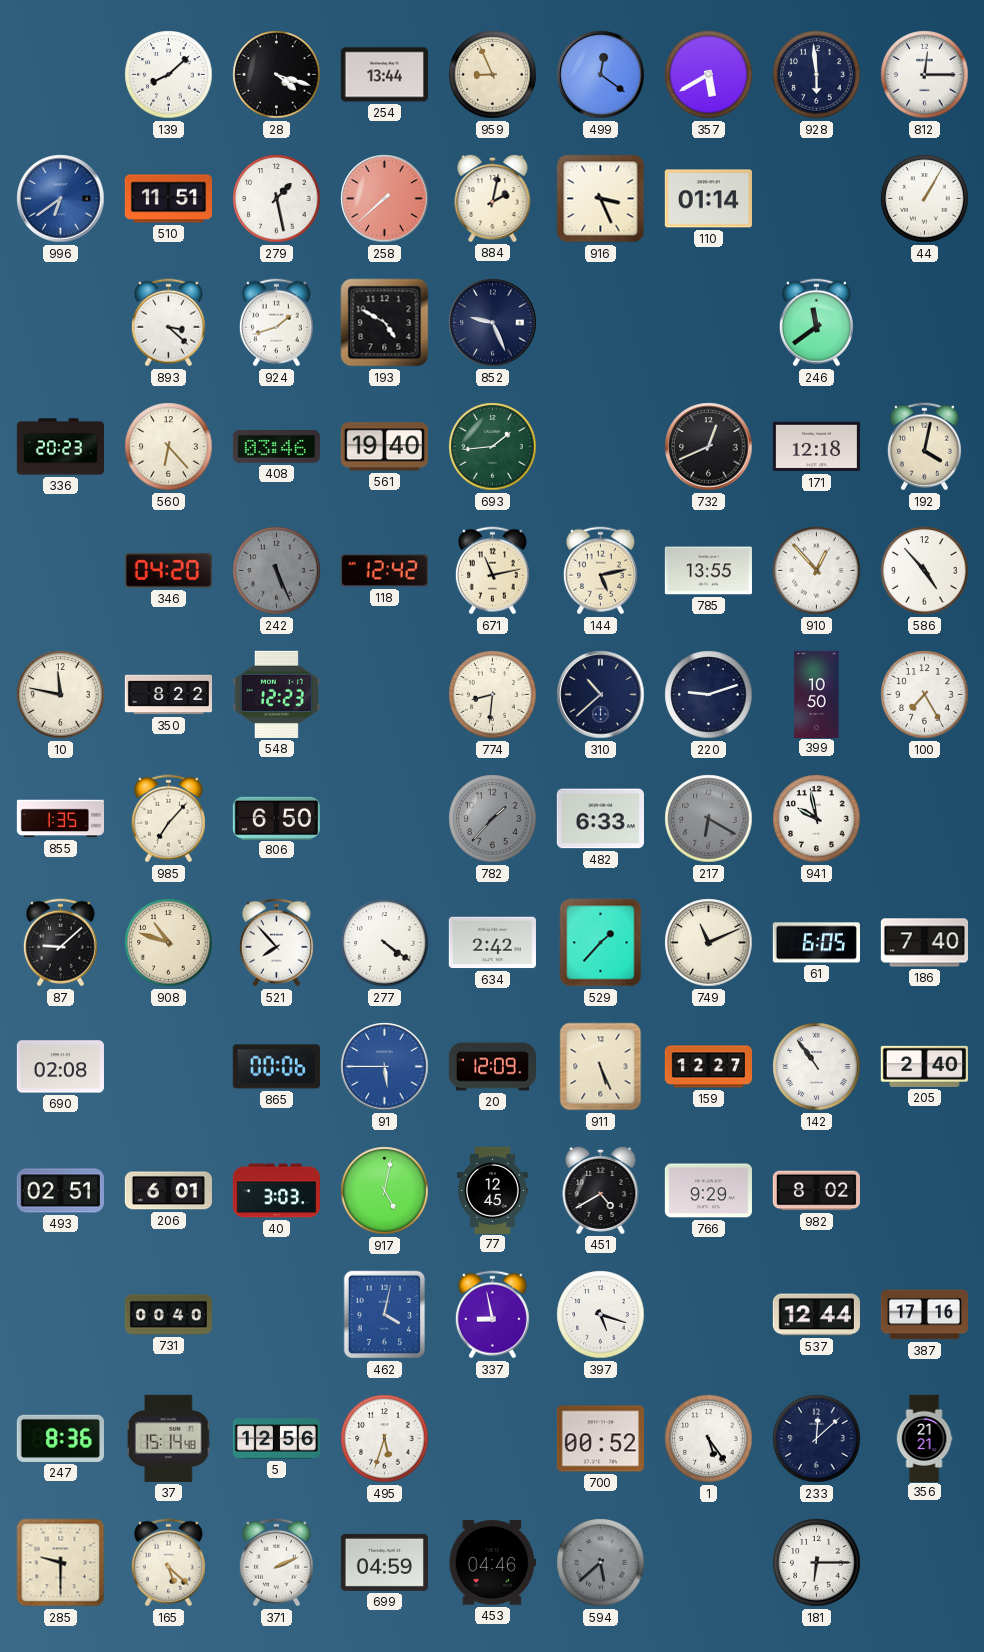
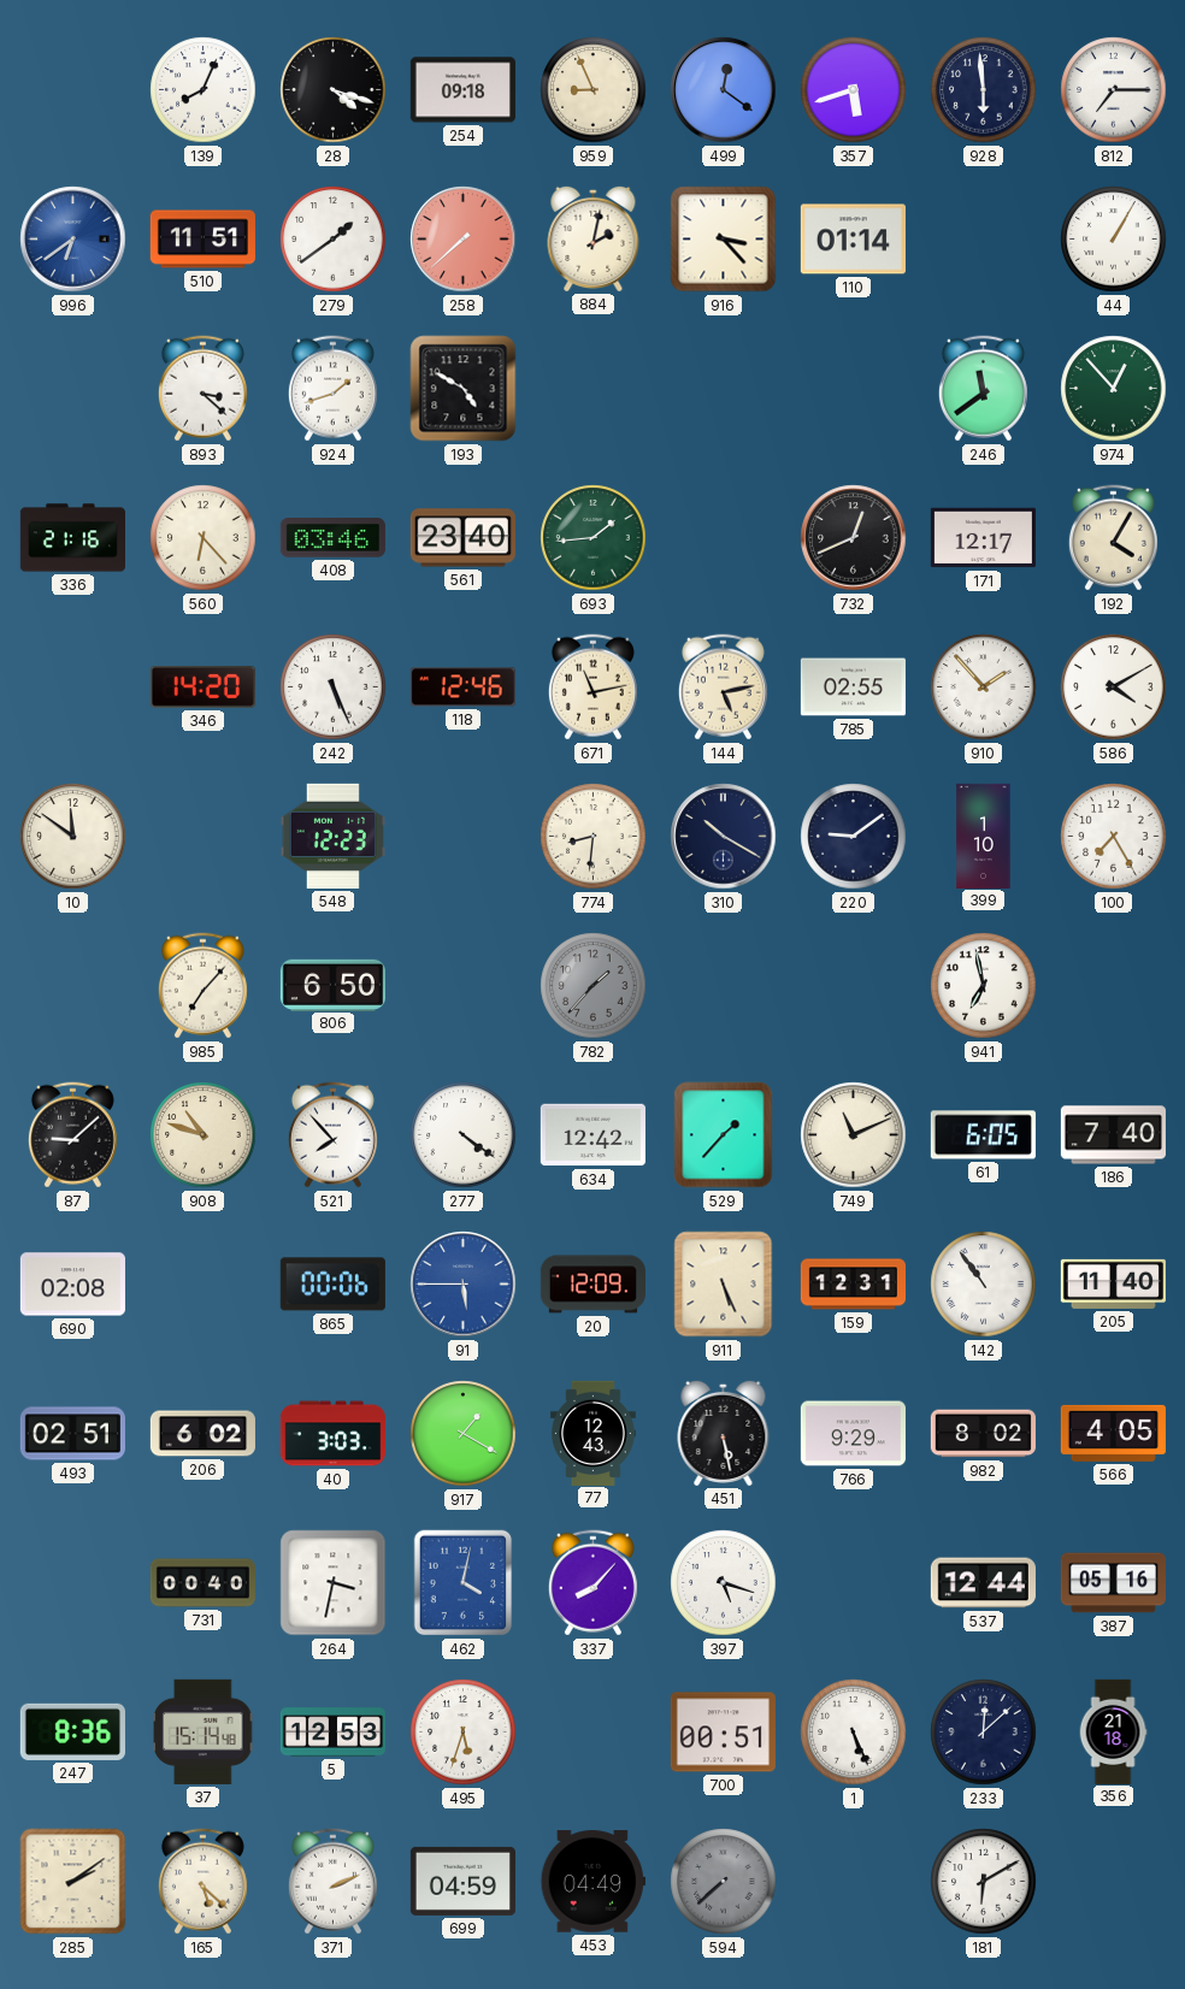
139: 8:08 -> 8:04
254: 13:44 -> 09:18
357: 5:40 -> 5:42
812: 12:15 -> 7:15
279: 1:28 -> 1:39
916: 3:26 -> 3:23
852: 9:26 -> none
974: none -> 12:53
336: 20:23 -> 21:16
561: 19:40 -> 23:40
171: 12:18 -> 12:17
192: 4:02 -> 4:05
346: 04:20 -> 14:20
242 dial: grey -> white
118: 12:42 -> 12:46
785: 13:55 -> 02:55
910: 12:53 -> 1:53
586: 4:53 -> 4:10
10: 11:47 -> 11:51
350: 8:22 -> none
310: 10:38 -> 10:20
220: 9:12 -> 9:09
399: 10:50 -> 1:10
855: 1:35 -> none
482: 6:33 -> none
217: 6:20 -> none
941: 9:58 -> 6:58
634: 2:42 -> 12:42
159: 12:27 -> 12:31
205: 2:40 -> 11:40
206: 6:01 -> 6:02
917: 5:02 -> 1:20
77: 12:45 -> 12:43
451: 4:40 -> 5:28
566: none -> 4:05
264: none -> 3:32
337: 8:58 -> 8:07
387: 17:16 -> 05:16
5: 12:56 -> 12:53
700: 00:52 -> 00:51
1: 5:24 -> 5:26
356: 21:21 -> 21:18
285: 9:30 -> 2:09
453: 04:46 -> 04:49
594: 5:38 -> 7:38
181: 6:15 -> 6:10
